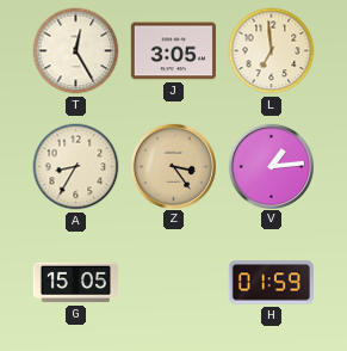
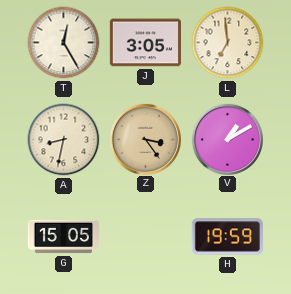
A: 8:35 -> 8:32
V: 1:14 -> 1:10
H: 01:59 -> 19:59
